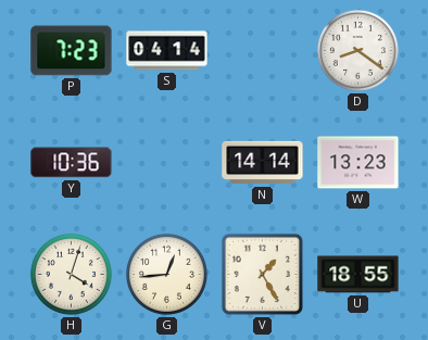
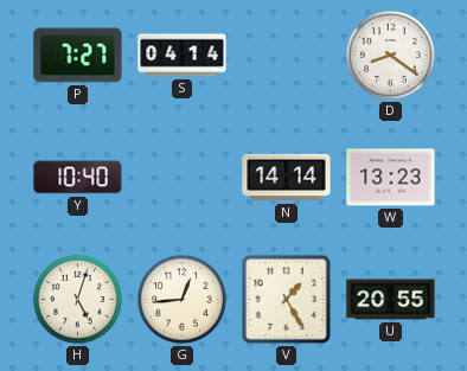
P: 7:23 -> 7:27
Y: 10:36 -> 10:40
H: 4:03 -> 5:03
U: 18:55 -> 20:55
